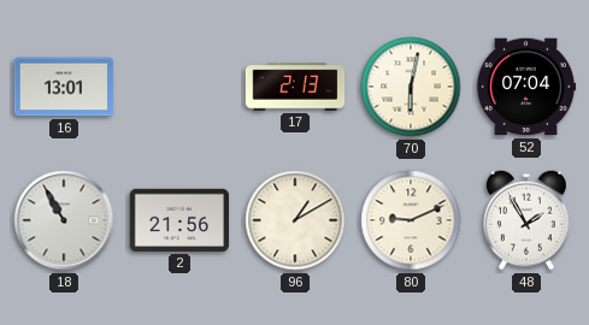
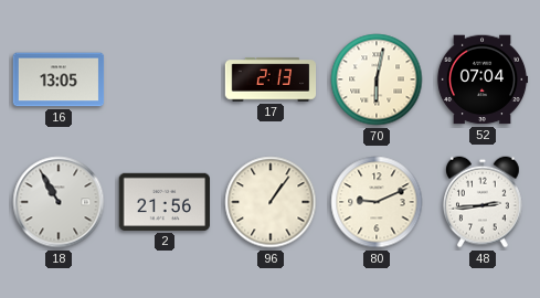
16: 13:01 -> 13:05
96: 1:10 -> 1:06
48: 1:55 -> 2:44
